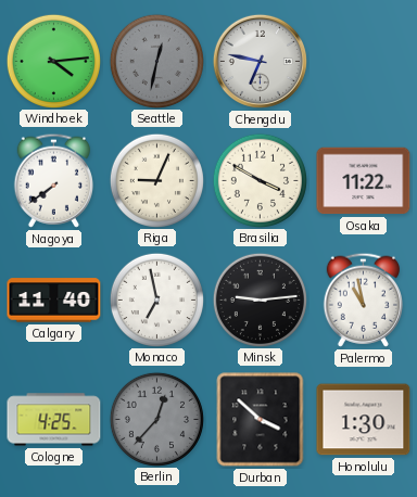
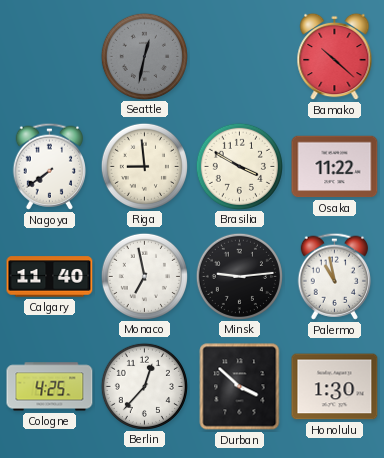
Windhoek: 4:14 -> none
Chengdu: 6:47 -> none
Bamako: none -> 10:22
Riga: 9:04 -> 8:59
Berlin dial: grey -> white
